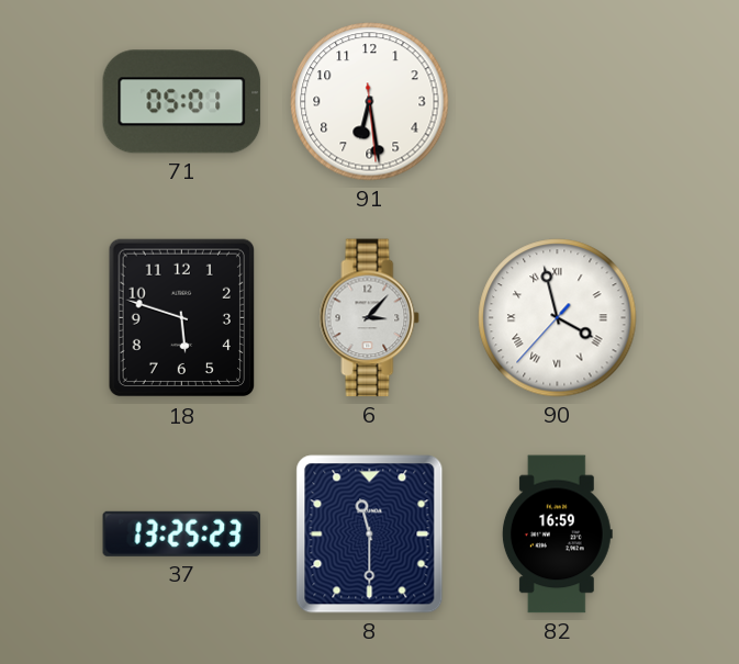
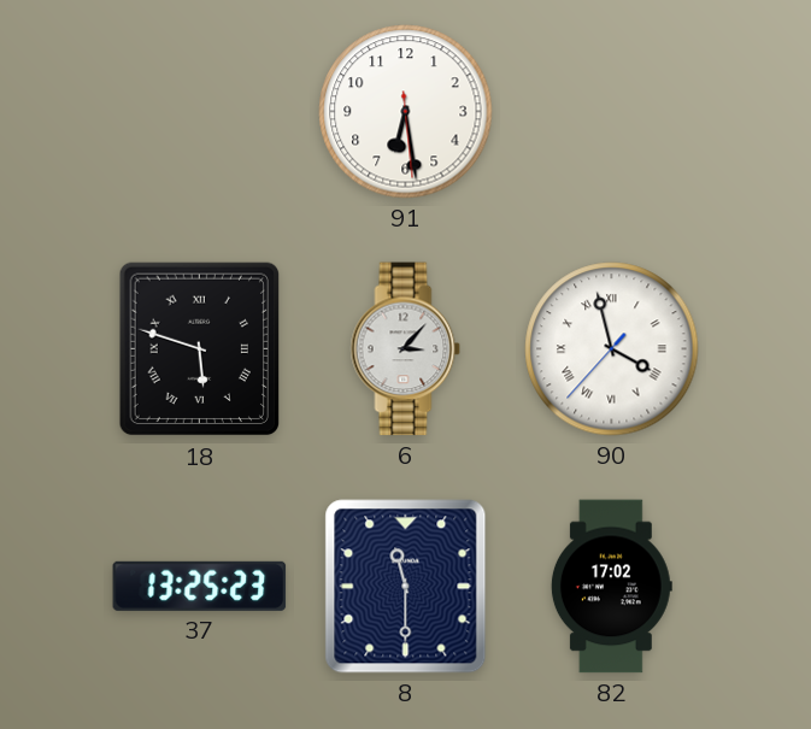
71: 05:01 -> none
18 numerals: Arabic -> Roman
82: 16:59 -> 17:02
